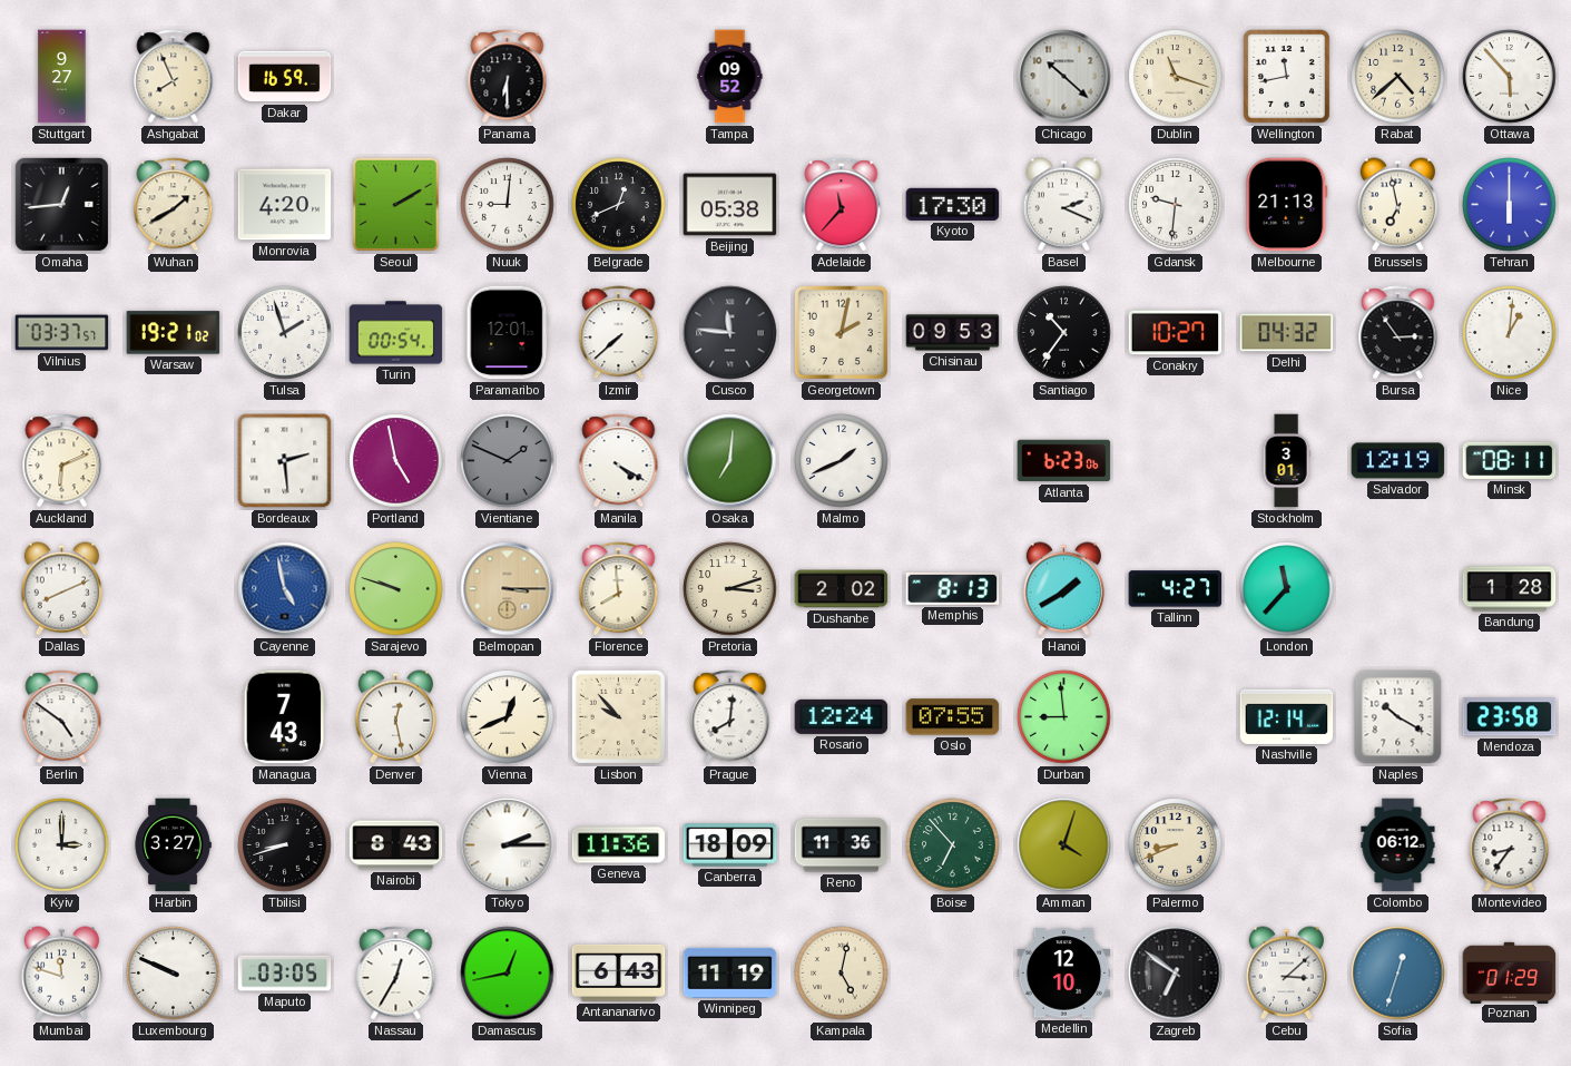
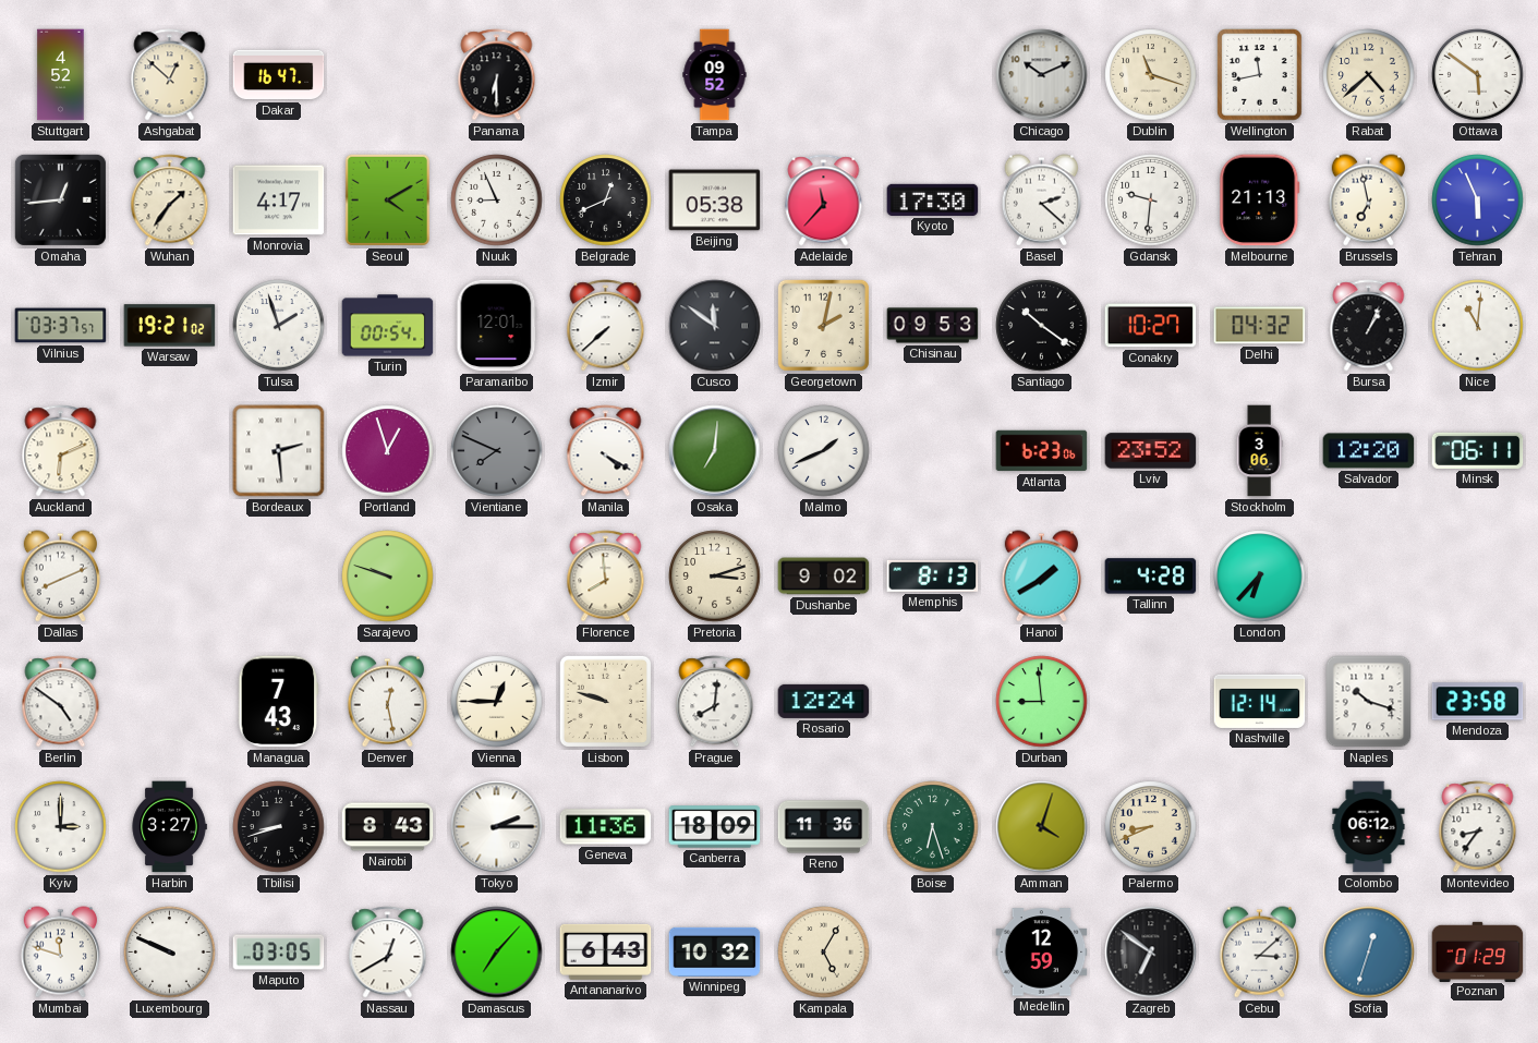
Stuttgart: 9:27 -> 4:52
Ashgabat: 7:56 -> 12:52
Dakar: 16:59 -> 16:47
Chicago: 10:22 -> 10:11
Ottawa: 5:53 -> 5:51
Wuhan: 1:40 -> 1:36
Monrovia: 4:20 -> 4:17
Seoul: 2:10 -> 4:10
Nuuk: 9:01 -> 8:56
Basel: 2:19 -> 2:22
Tehran: 6:00 -> 5:56
Cusco: 11:46 -> 11:51
Santiago: 10:36 -> 10:21
Bursa: 2:54 -> 1:04
Nice: 1:01 -> 11:01
Portland: 4:58 -> 12:57
Vientiane: 1:49 -> 7:49
Lviv: none -> 23:52
Stockholm: 3:01 -> 3:06
Salvador: 12:19 -> 12:20
Minsk: 08:11 -> 06:11
Cayenne: 4:58 -> none
Belmopan: 3:15 -> none
Dushanbe: 2:02 -> 9:02
Tallinn: 4:27 -> 4:28
London: 11:37 -> 6:37
Bandung: 1:28 -> none
Vienna: 12:41 -> 12:45
Lisbon: 9:53 -> 9:48
Oslo: 07:55 -> none
Naples: 10:20 -> 10:18
Boise: 6:53 -> 6:27
Nassau: 12:35 -> 12:40
Damascus: 12:43 -> 7:07
Winnipeg: 11:19 -> 10:32
Kampala: 5:02 -> 5:05
Medellin: 12:10 -> 12:59
